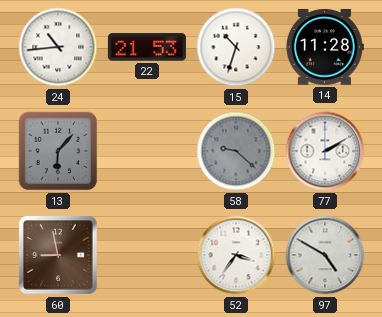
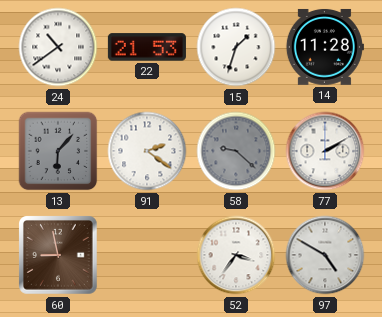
24: 10:44 -> 10:39
15: 10:33 -> 1:33
91: none -> 2:21
